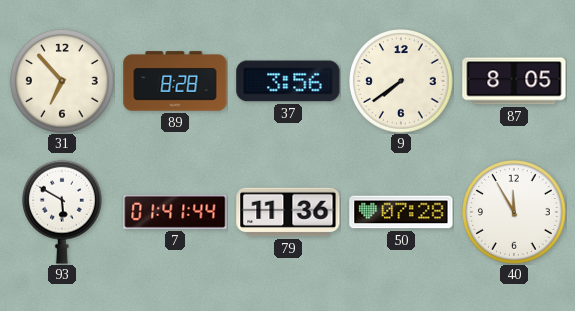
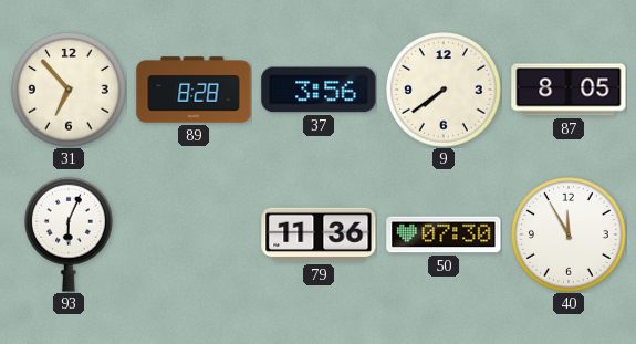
93: 5:50 -> 6:04
7: 01:41 -> none
50: 07:28 -> 07:30
